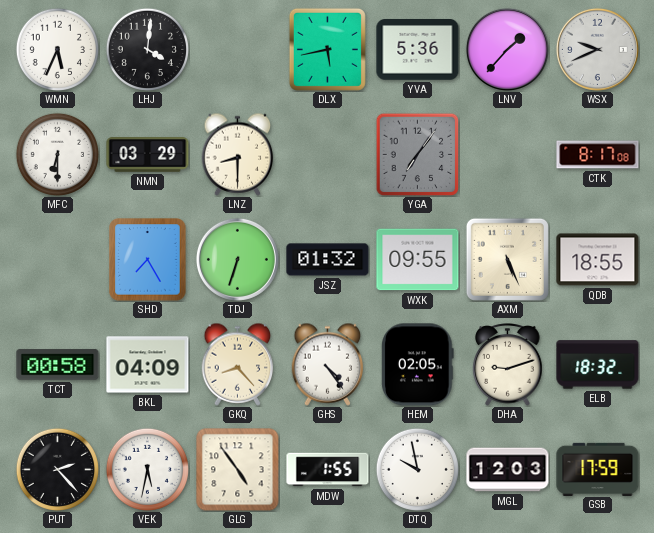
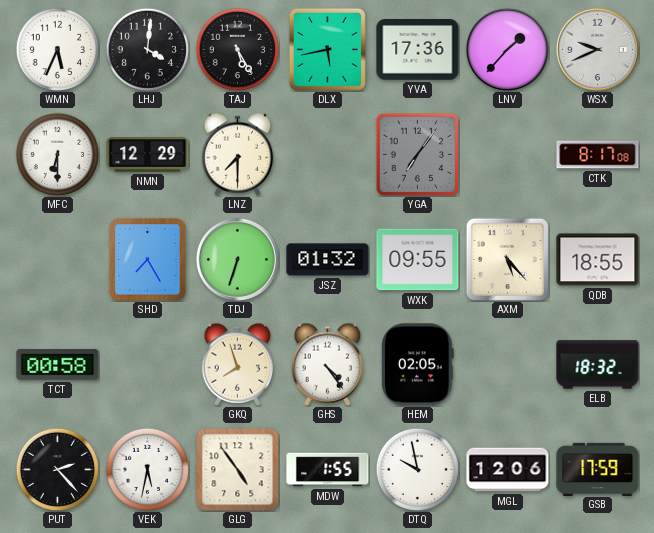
TAJ: none -> 5:25
YVA: 5:36 -> 17:36
NMN: 03:29 -> 12:29
LNZ: 8:30 -> 7:30
AXM: 5:26 -> 5:23
BKL: 04:09 -> none
GKQ: 8:23 -> 7:57
DHA: 9:12 -> none
MGL: 12:03 -> 12:06
